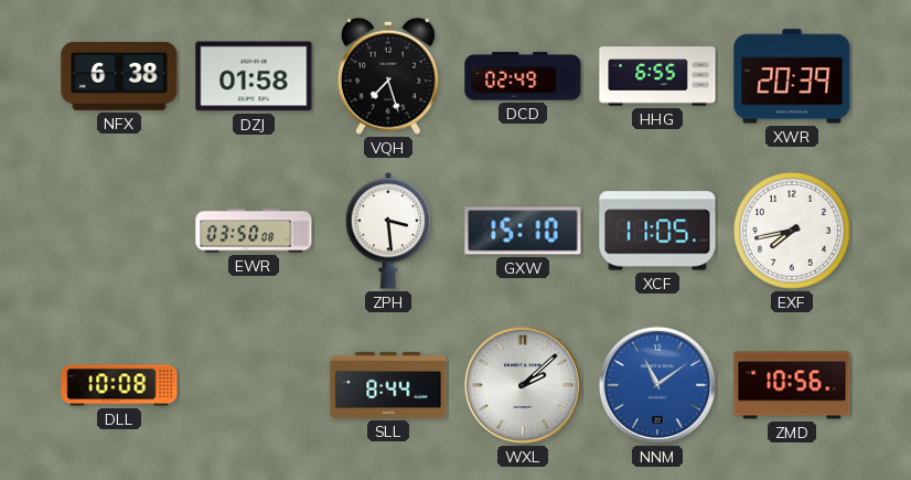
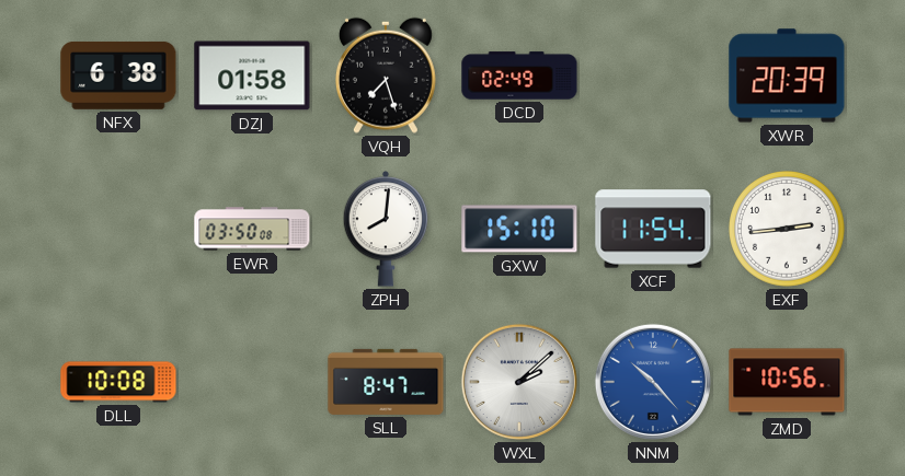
HHG: 6:55 -> none
ZPH: 3:29 -> 8:01
XCF: 11:05 -> 11:54
EXF: 7:43 -> 2:44
SLL: 8:44 -> 8:47
NNM: 11:09 -> 10:23
